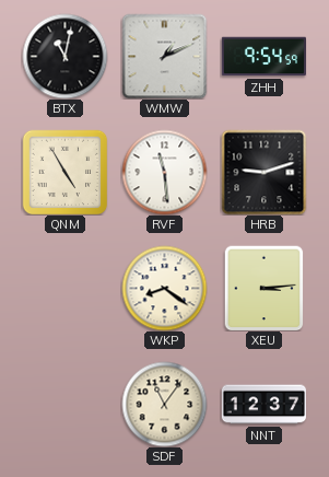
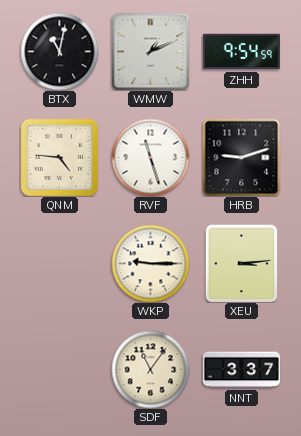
QNM: 4:55 -> 4:46
RVF: 11:29 -> 11:27
WKP: 8:21 -> 9:15
NNT: 12:37 -> 3:37
